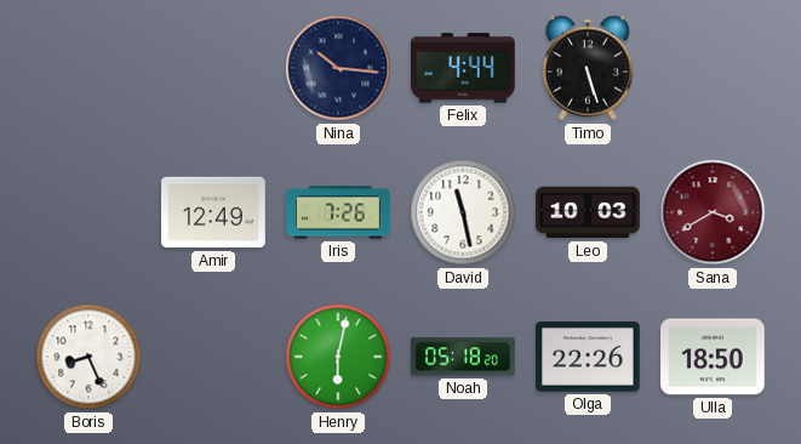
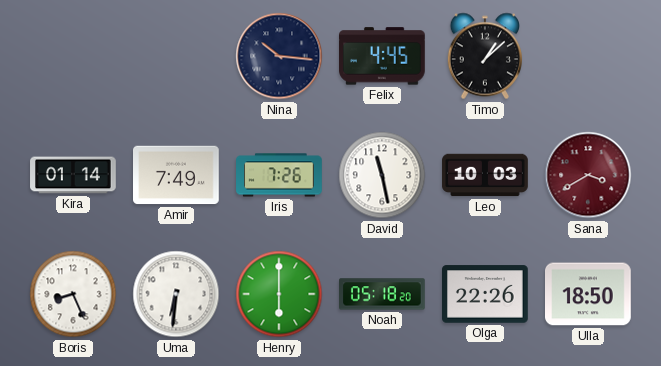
Felix: 4:44 -> 4:45
Timo: 5:27 -> 1:08
Kira: none -> 01:14
Amir: 12:49 -> 7:49
Uma: none -> 6:31
Henry: 6:02 -> 6:00
